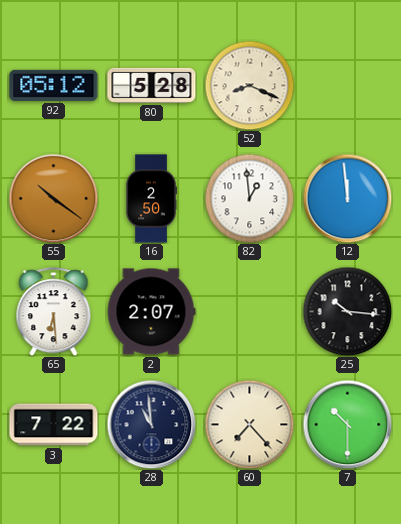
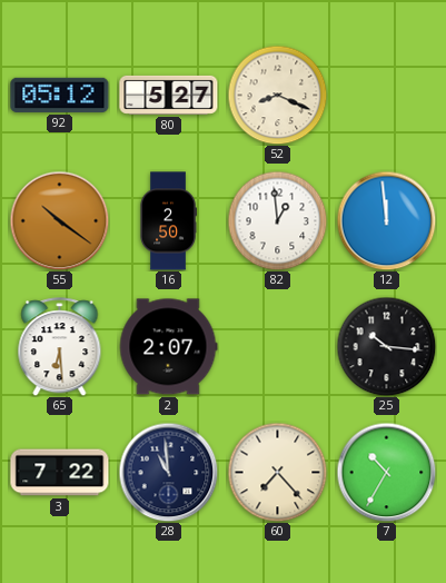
80: 5:28 -> 5:27
7: 10:30 -> 10:35
